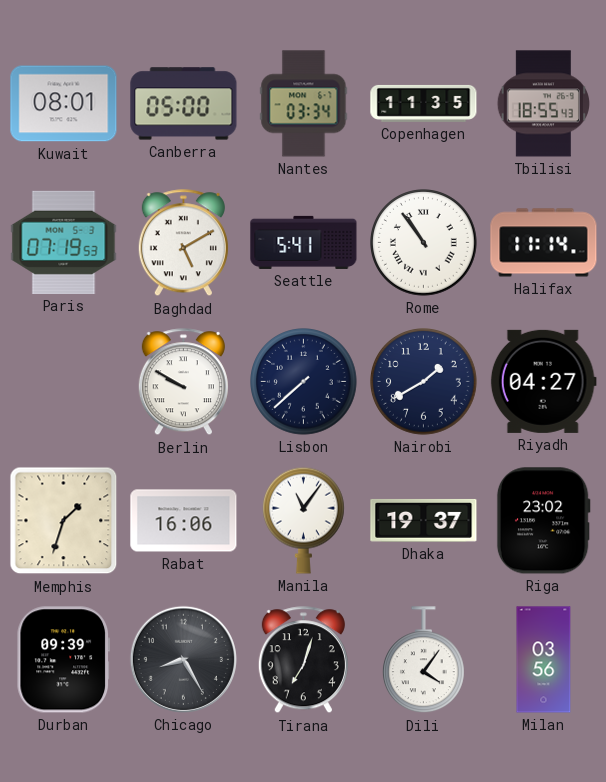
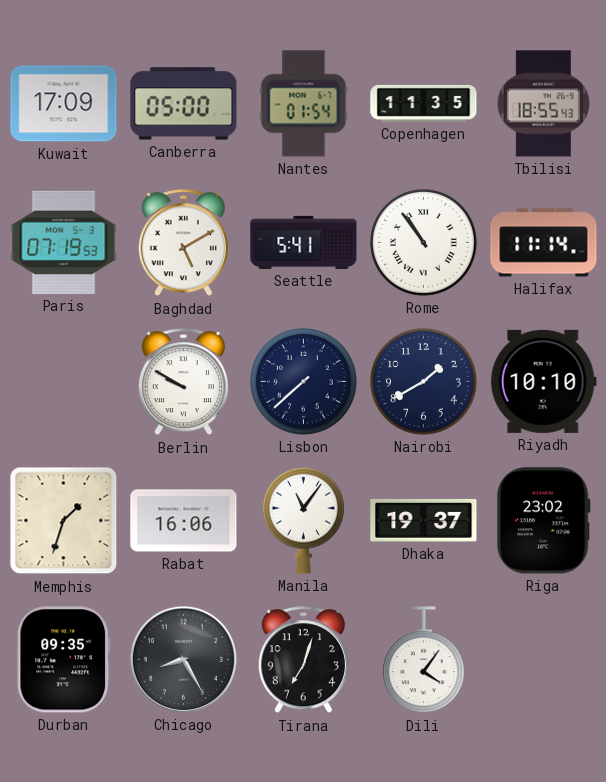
Kuwait: 08:01 -> 17:09
Nantes: 03:34 -> 01:54
Riyadh: 04:27 -> 10:10
Durban: 09:39 -> 09:35
Milan: 03:56 -> none
